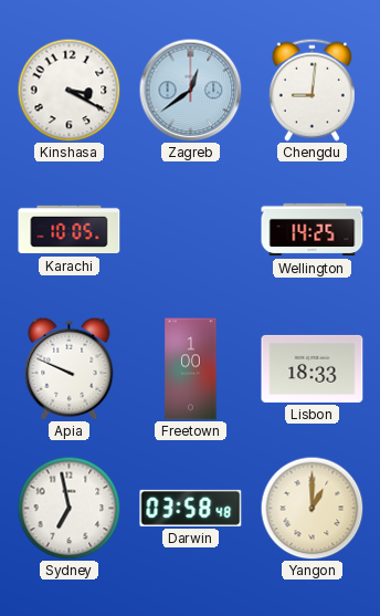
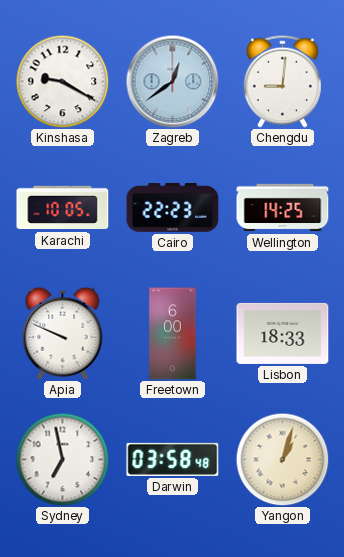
Kinshasa: 3:20 -> 9:20
Cairo: none -> 22:23
Freetown: 1:00 -> 6:00
Yangon: 1:00 -> 1:03
